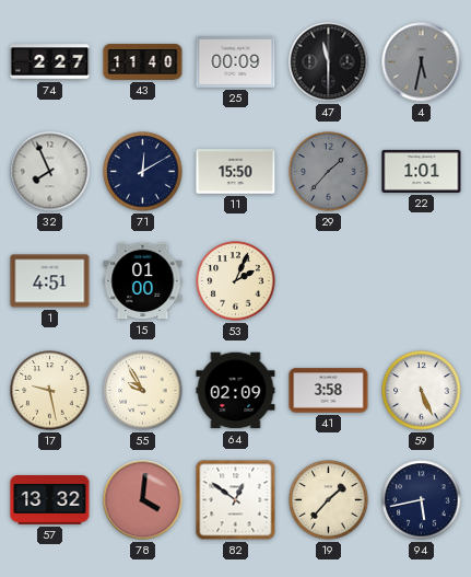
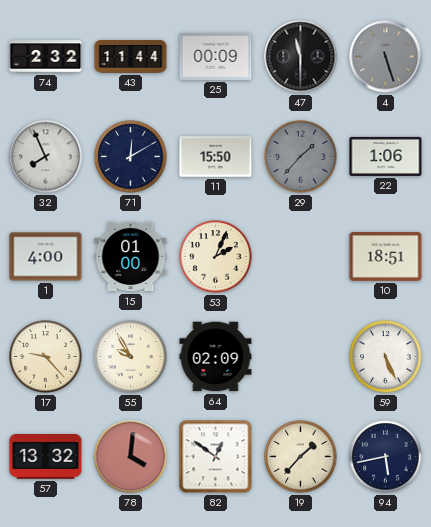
74: 2:27 -> 2:32
43: 11:40 -> 11:44
4: 5:32 -> 5:27
22: 1:01 -> 1:06
1: 4:51 -> 4:00
10: none -> 18:51
17: 9:28 -> 9:23
41: 3:58 -> none
